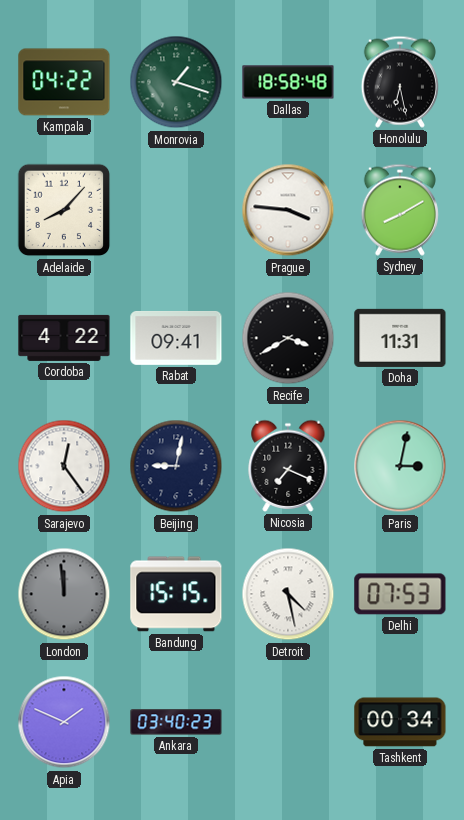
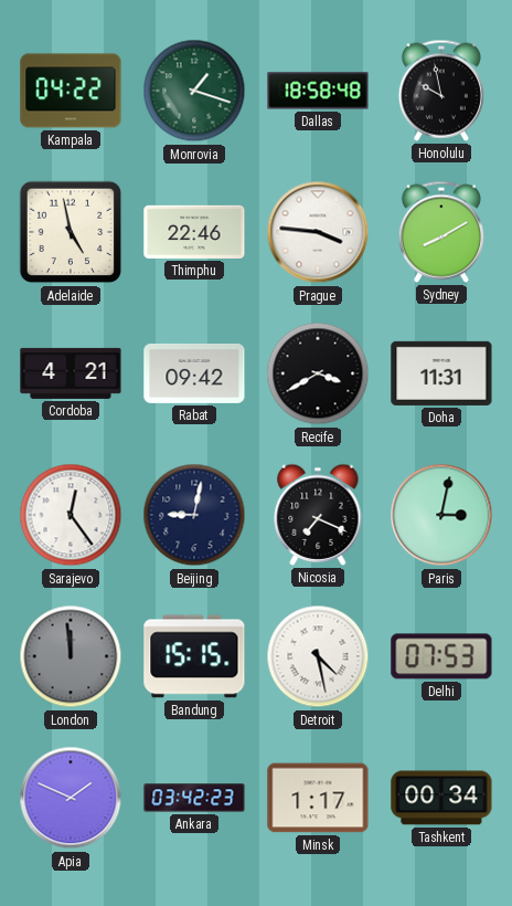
Honolulu: 6:28 -> 9:58
Adelaide: 8:07 -> 4:58
Thimphu: none -> 22:46
Cordoba: 4:22 -> 4:21
Rabat: 09:41 -> 09:42
Ankara: 03:40 -> 03:42
Minsk: none -> 1:17
